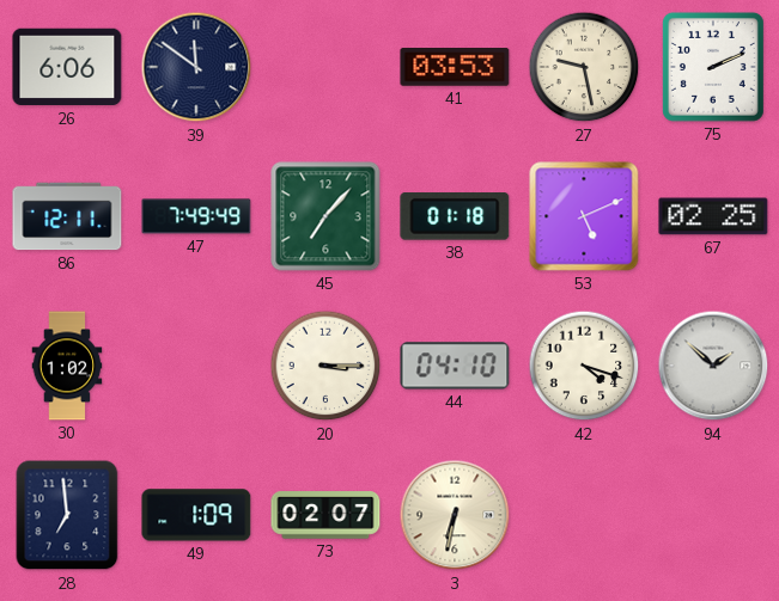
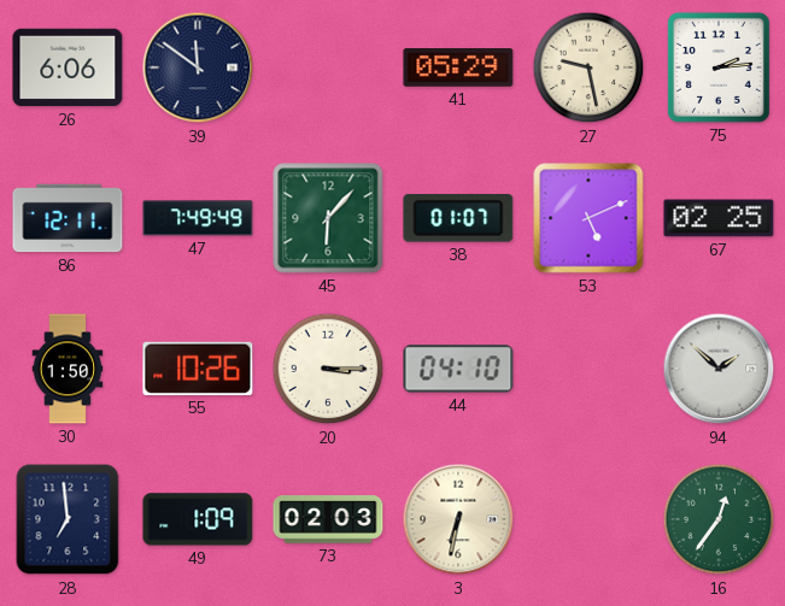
41: 03:53 -> 05:29
75: 2:11 -> 2:14
45: 7:07 -> 6:07
38: 01:18 -> 01:07
30: 1:02 -> 1:50
55: none -> 10:26
42: 4:18 -> none
73: 02:07 -> 02:03
16: none -> 12:36
